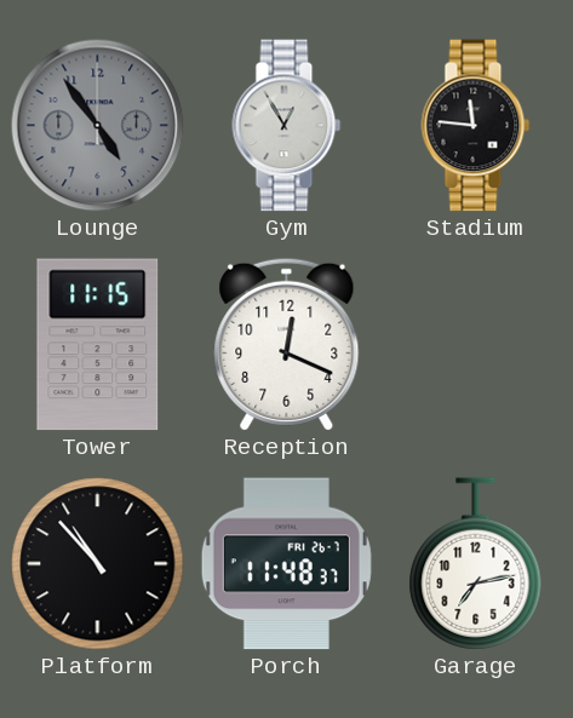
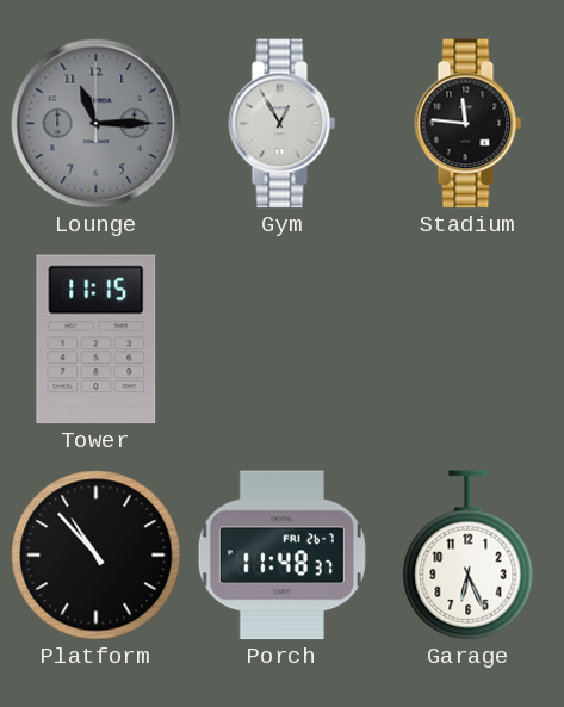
Lounge: 4:54 -> 11:15
Reception: 12:19 -> none
Garage: 7:13 -> 6:26
